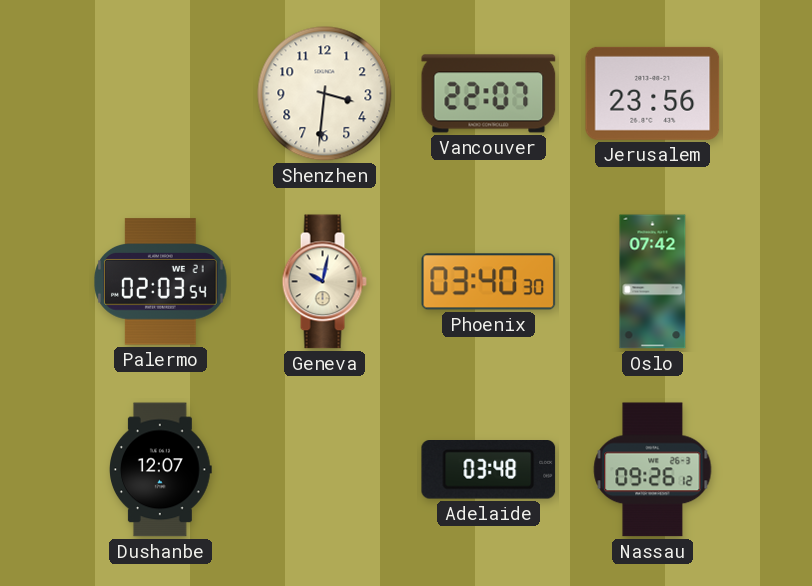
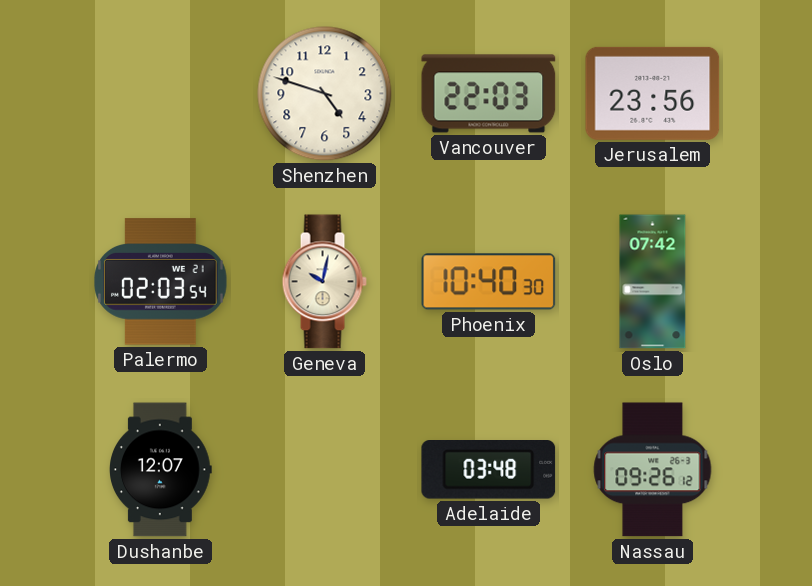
Shenzhen: 3:31 -> 4:48
Vancouver: 22:07 -> 22:03
Phoenix: 03:40 -> 10:40
